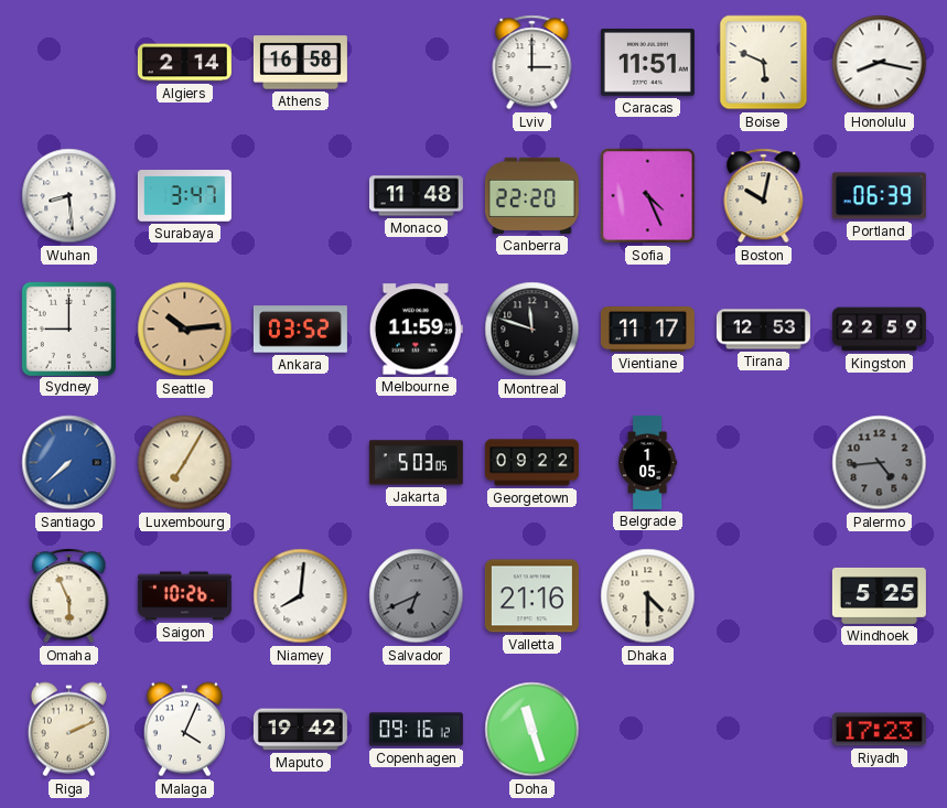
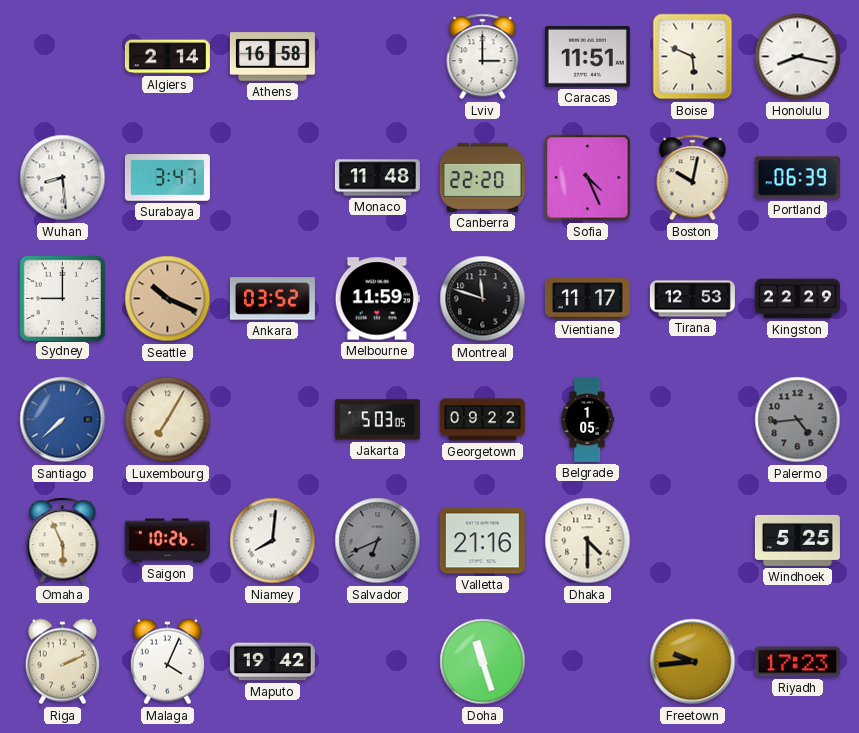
Seattle: 10:14 -> 10:19
Kingston: 22:59 -> 22:29
Copenhagen: 09:16 -> none
Freetown: none -> 9:44
